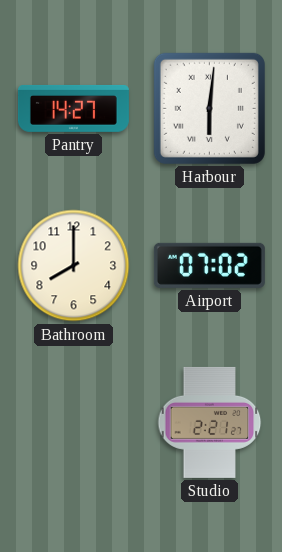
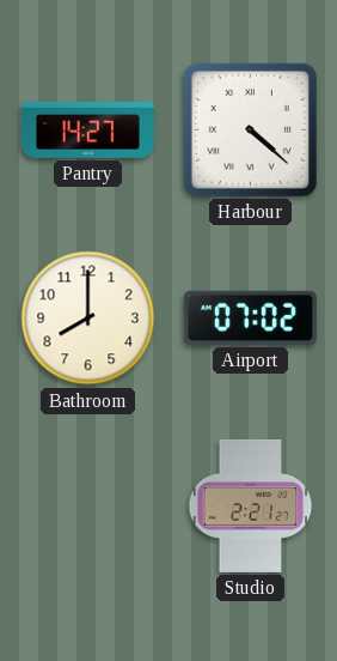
Harbour: 6:01 -> 4:22
